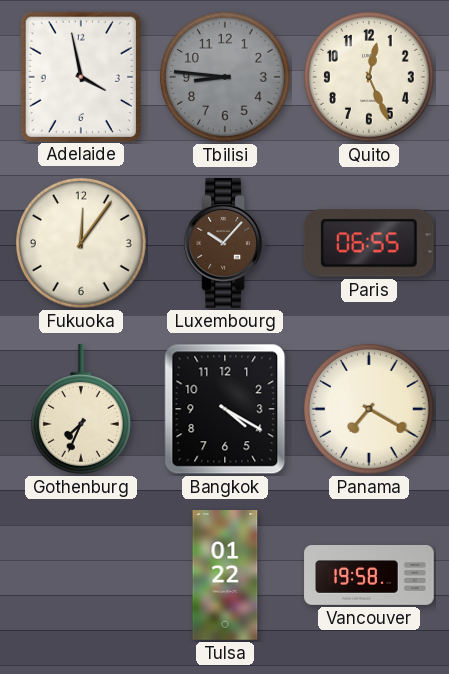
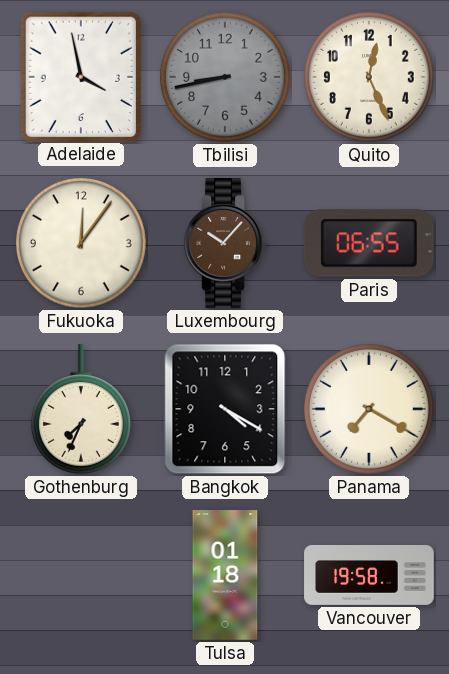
Tbilisi: 8:46 -> 8:43
Tulsa: 01:22 -> 01:18
